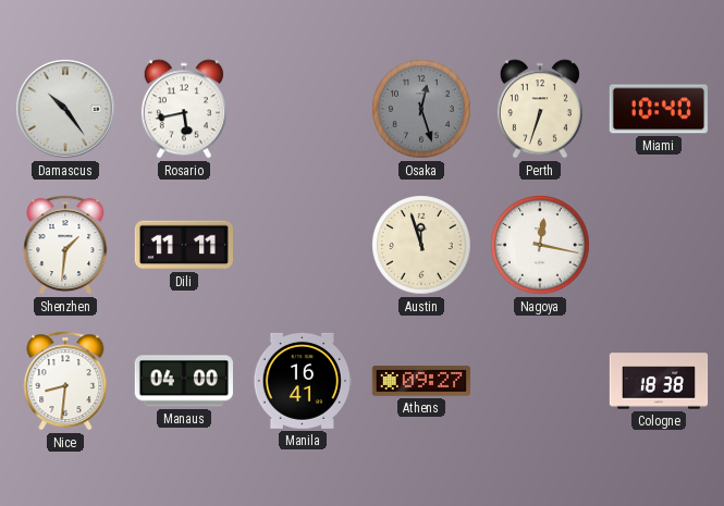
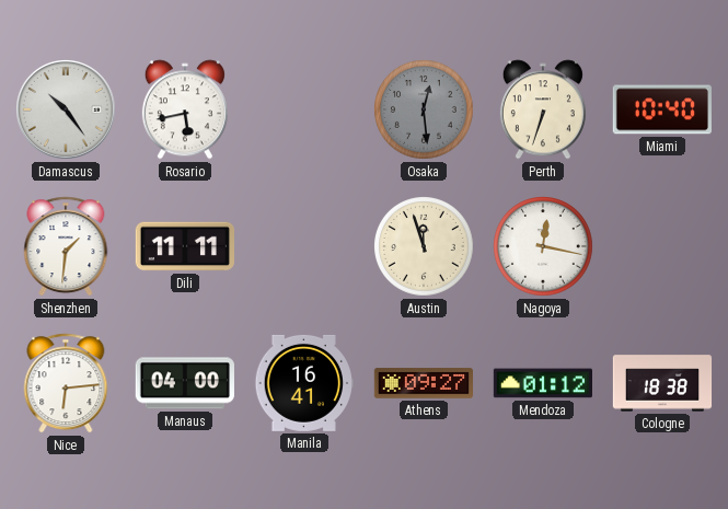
Osaka: 12:27 -> 12:29
Nice: 8:31 -> 6:14
Mendoza: none -> 01:12
